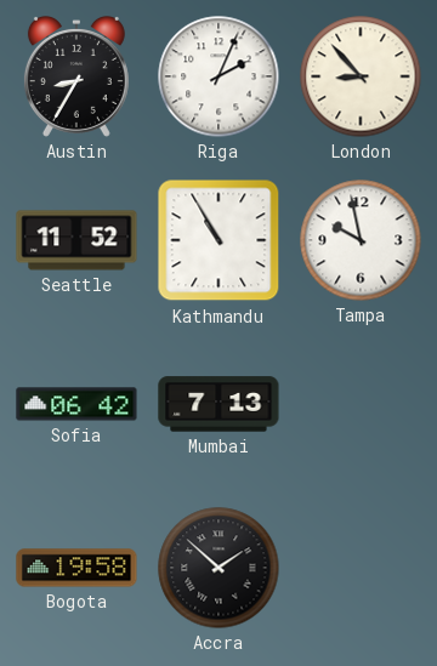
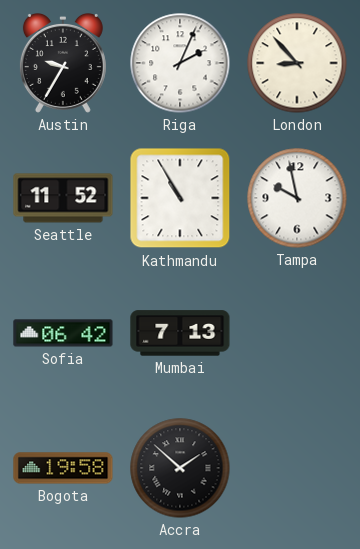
Austin: 8:35 -> 9:35
